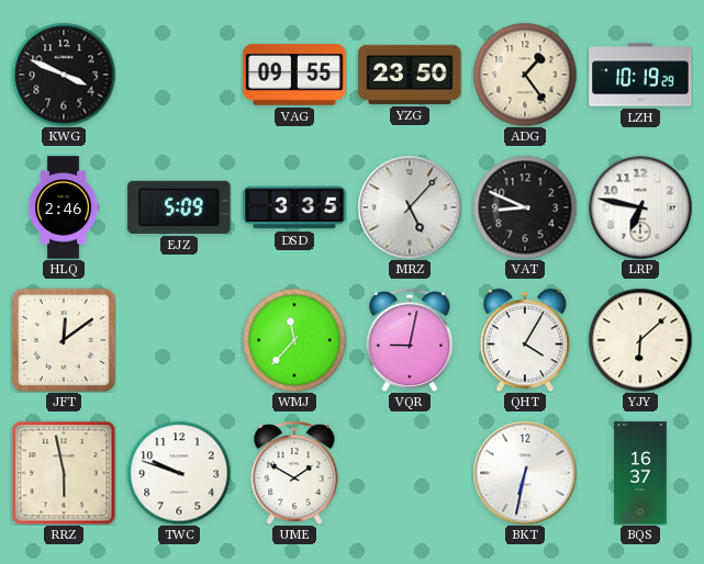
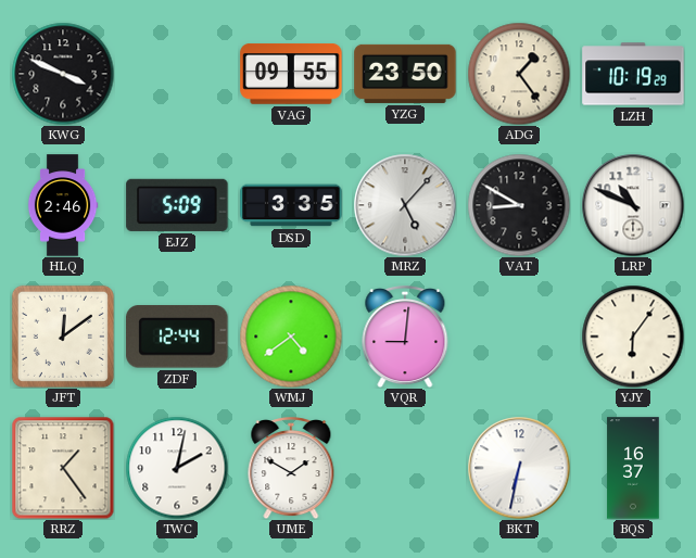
VAT: 8:49 -> 8:50
LRP: 6:47 -> 10:49
ZDF: none -> 12:44
WMJ: 11:37 -> 4:39
VQR: 9:02 -> 9:01
QHT: 4:05 -> none
YJY: 6:08 -> 6:06
RRZ: 5:58 -> 1:24
TWC: 9:48 -> 2:02
